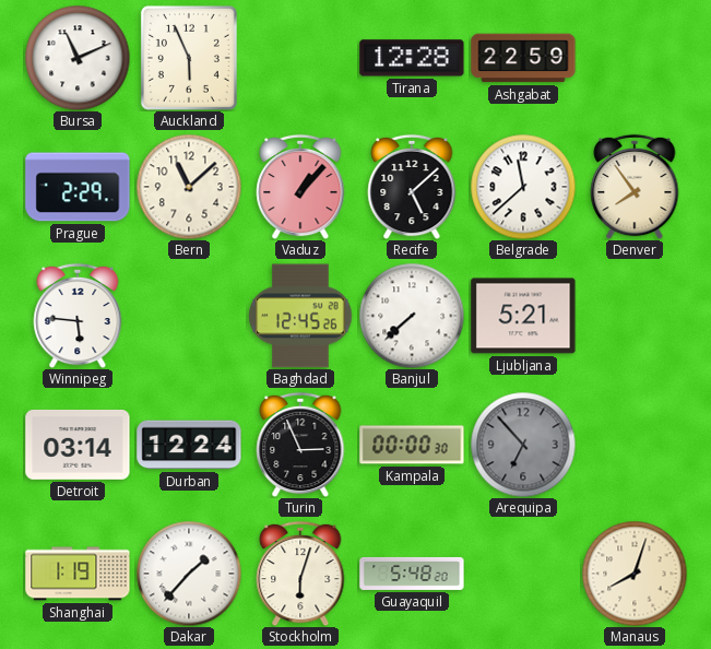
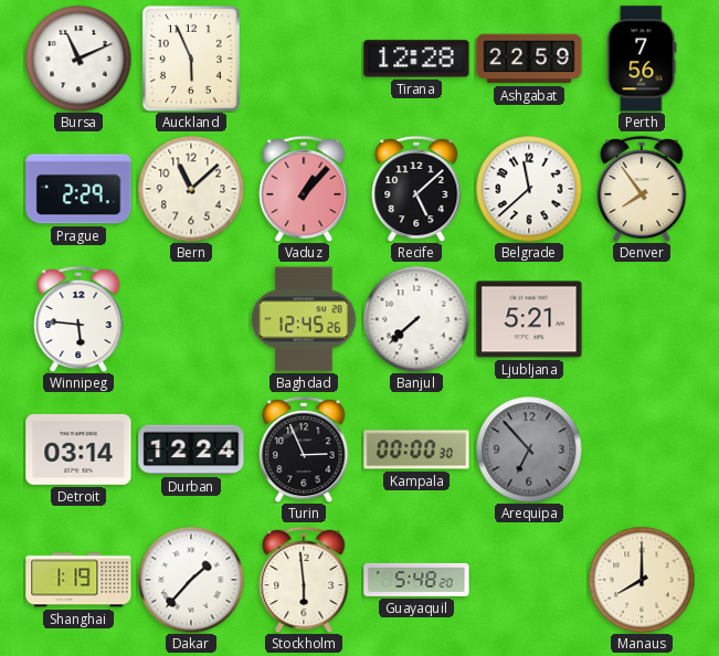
Perth: none -> 7:56
Stockholm: 6:03 -> 5:59
Manaus: 8:03 -> 8:00
